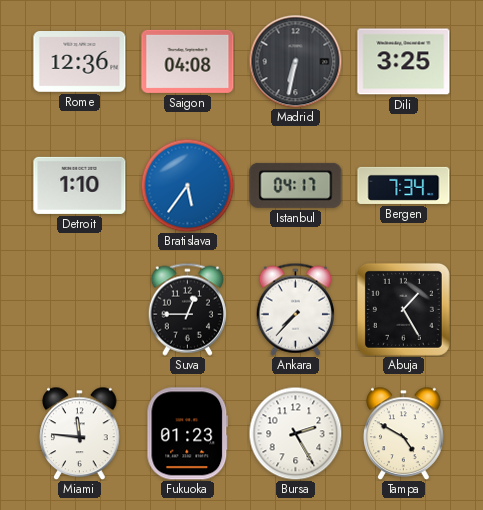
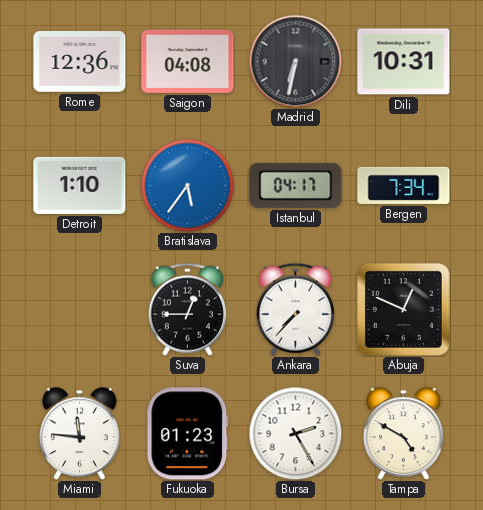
Dili: 3:25 -> 10:31
Abuja: 1:25 -> 12:49
